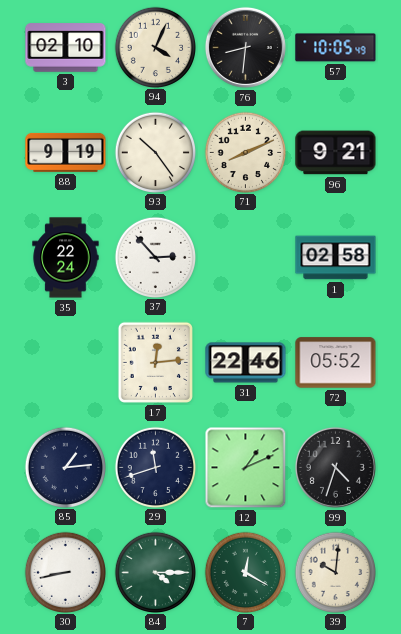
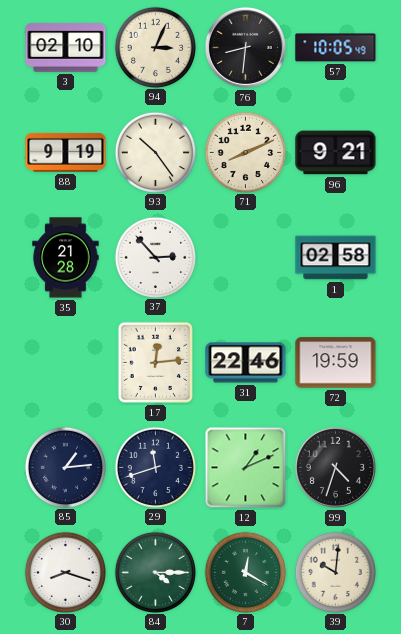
94: 4:04 -> 3:04
35: 22:24 -> 21:28
72: 05:52 -> 19:59
30: 8:43 -> 8:18
